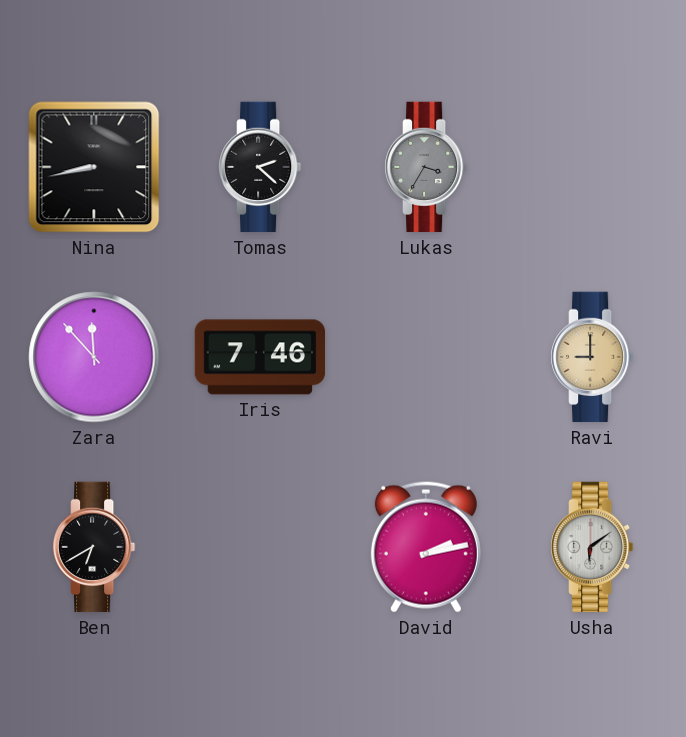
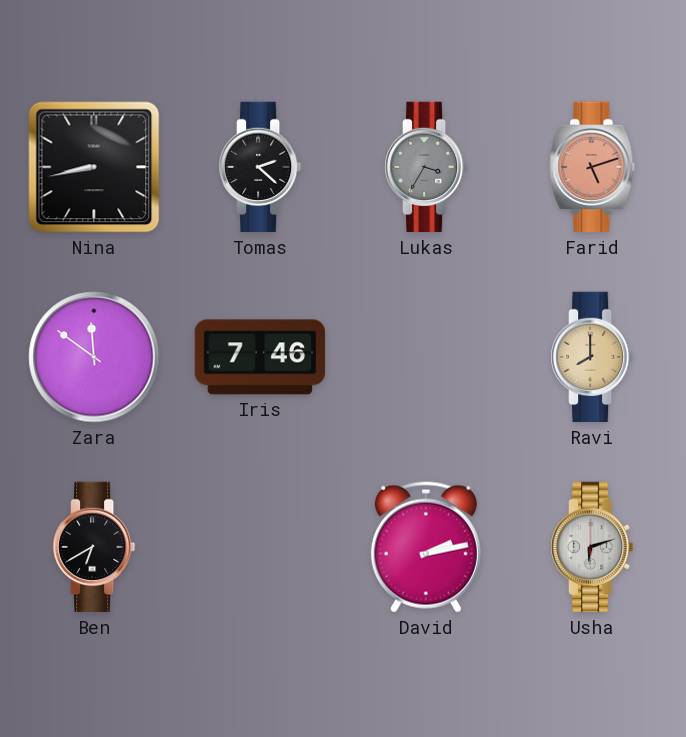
Farid: none -> 5:12
Zara: 11:53 -> 11:51
Ravi: 9:00 -> 8:00
Usha: 6:09 -> 6:12
